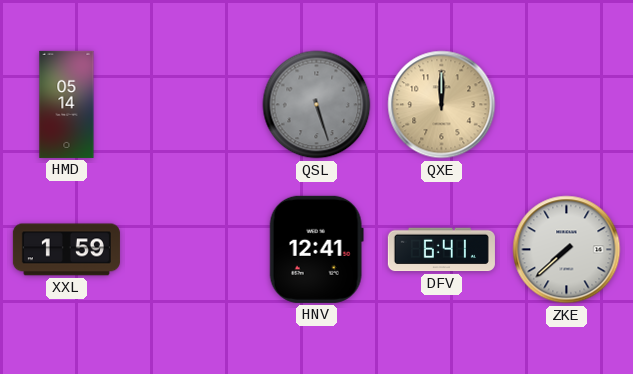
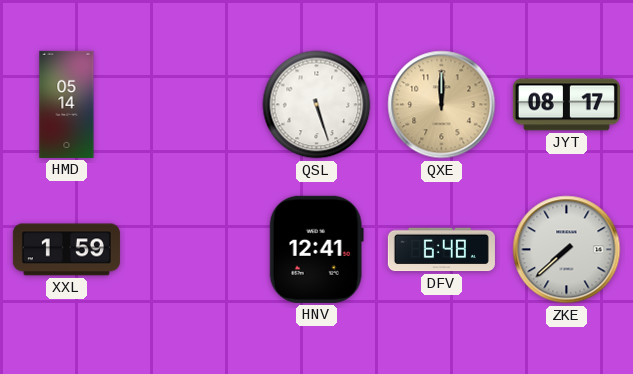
QSL dial: grey -> white
JYT: none -> 08:17
DFV: 6:41 -> 6:48
